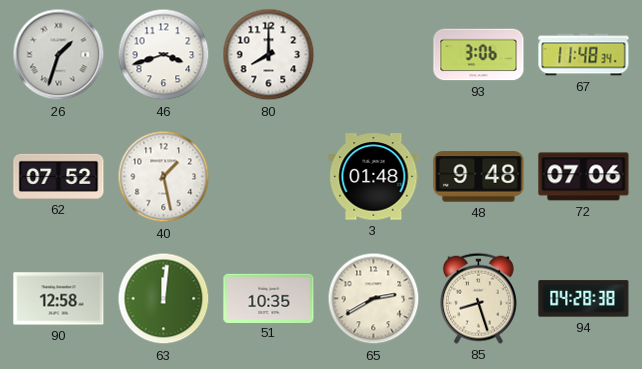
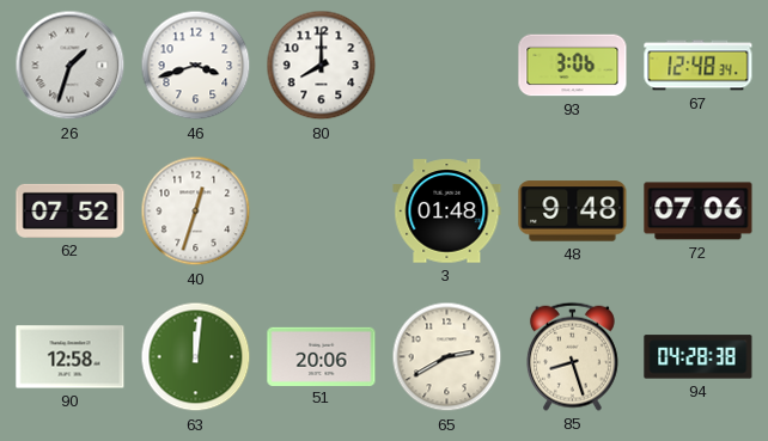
67: 11:48 -> 12:48
40: 1:28 -> 12:33
51: 10:35 -> 20:06
